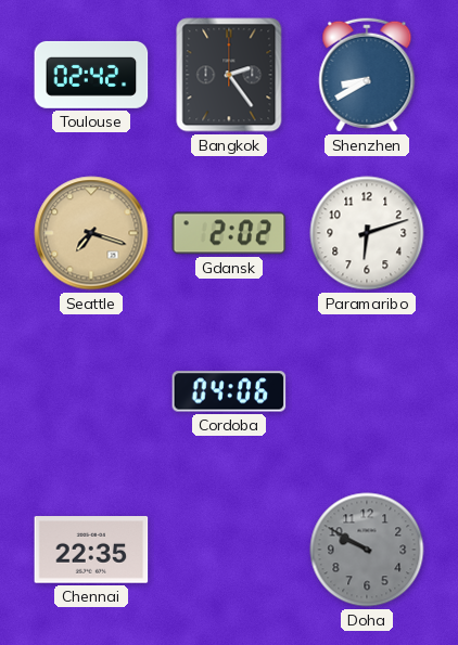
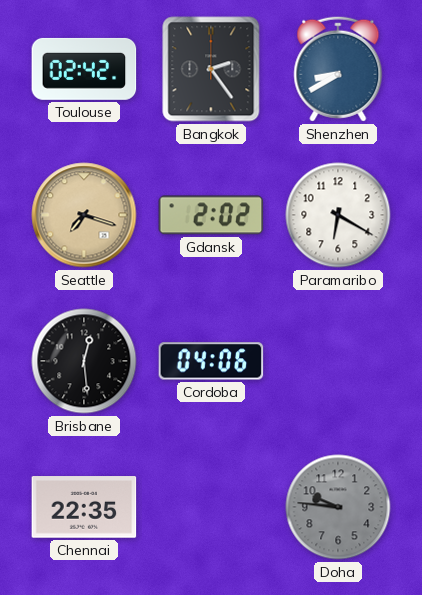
Paramaribo: 6:12 -> 6:20
Brisbane: none -> 12:29
Doha: 9:50 -> 9:46
